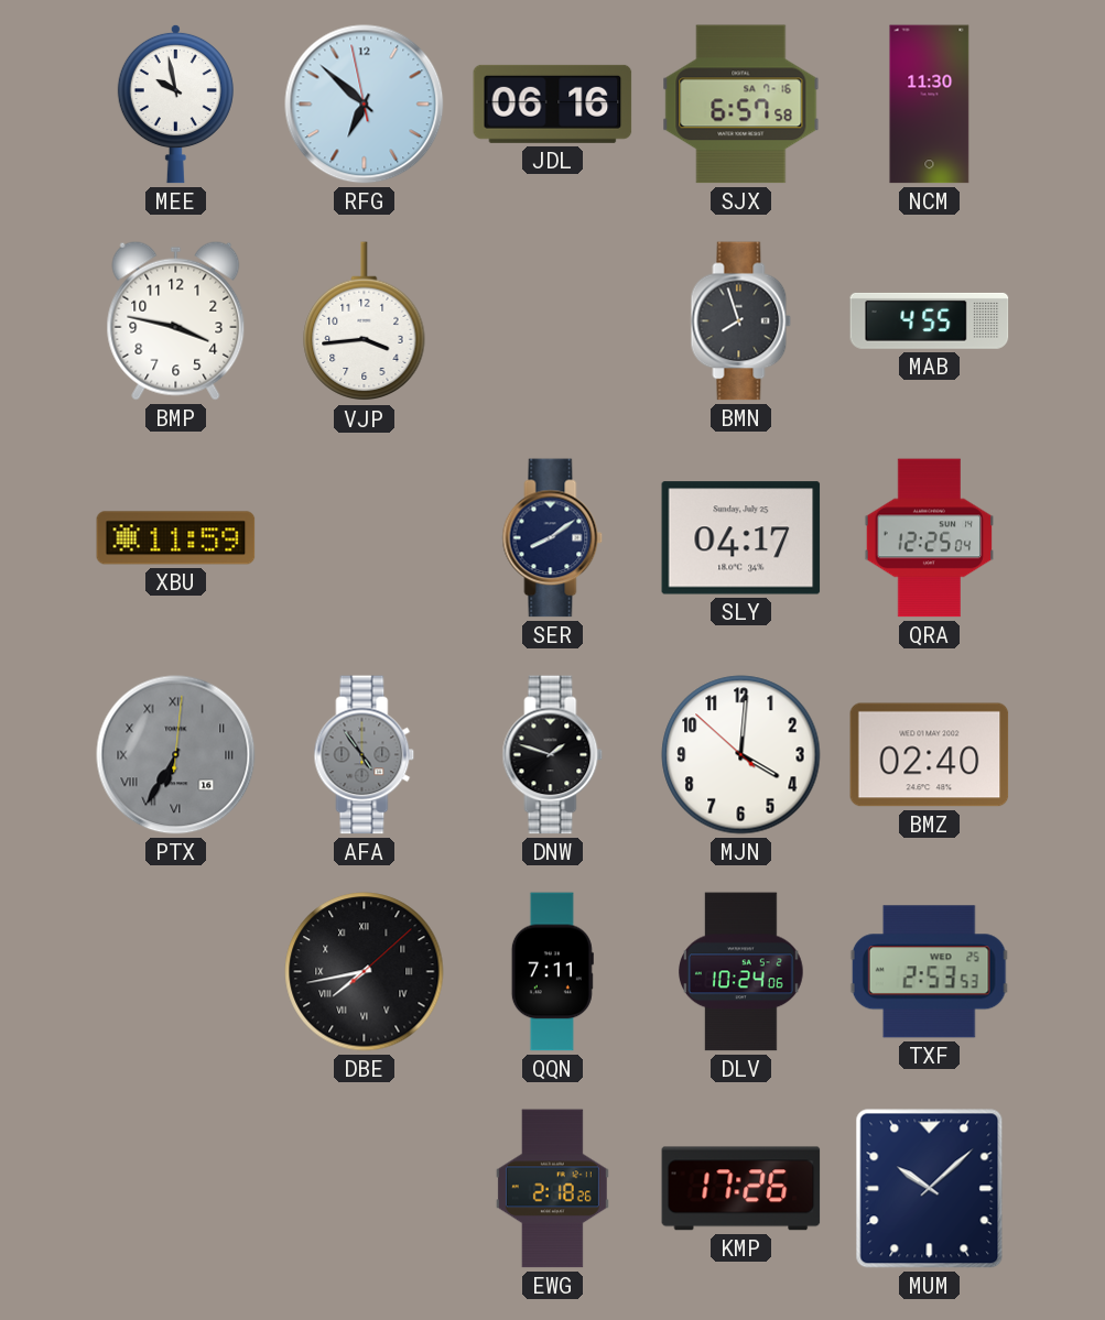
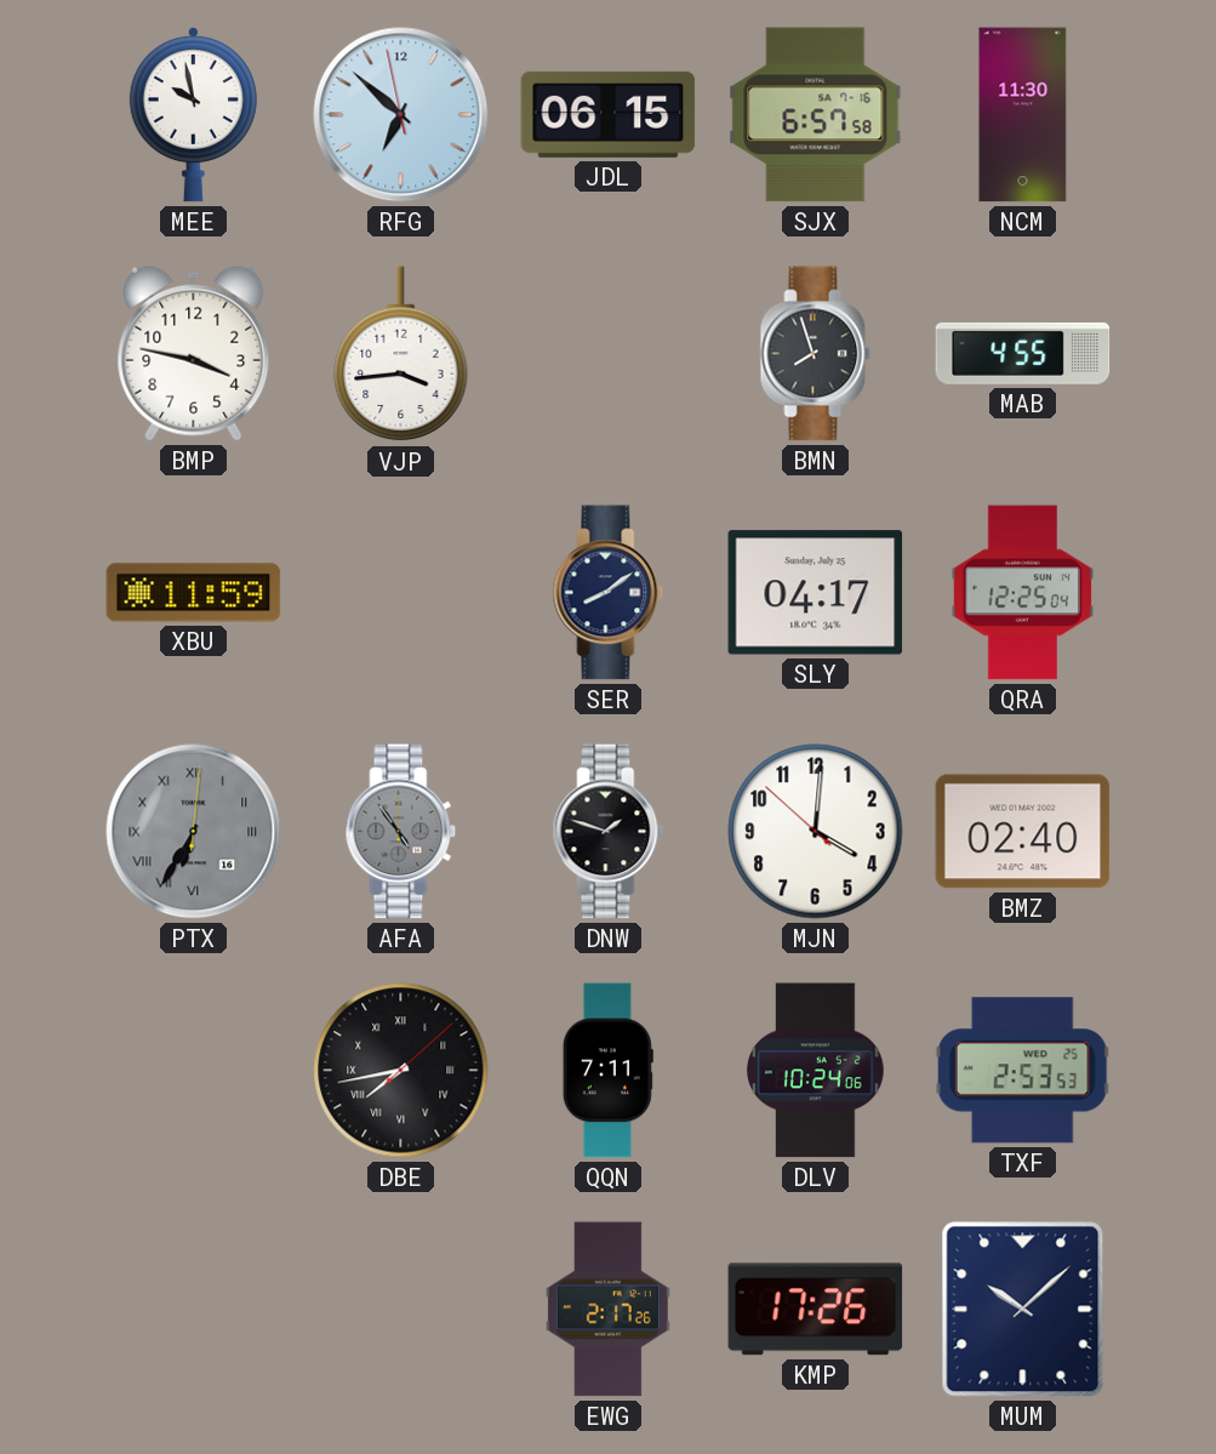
JDL: 06:16 -> 06:15
EWG: 2:18 -> 2:17
